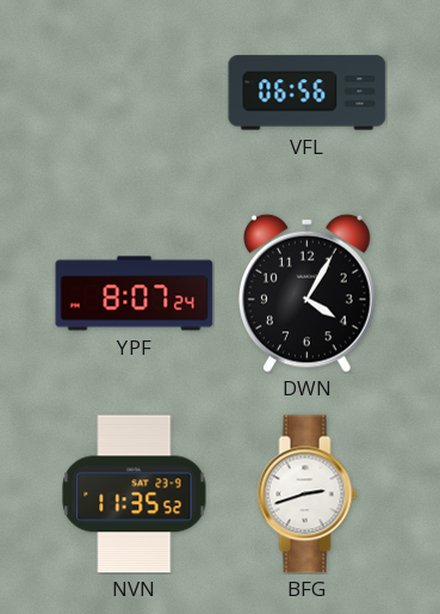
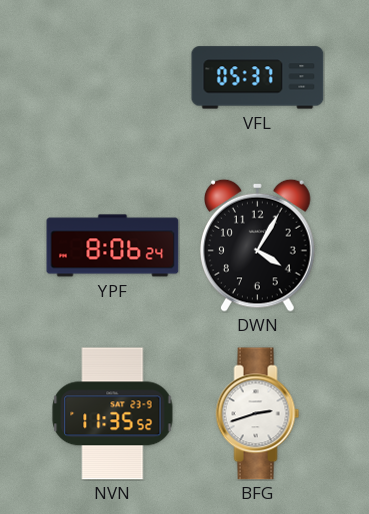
VFL: 06:56 -> 05:37
YPF: 8:07 -> 8:06
